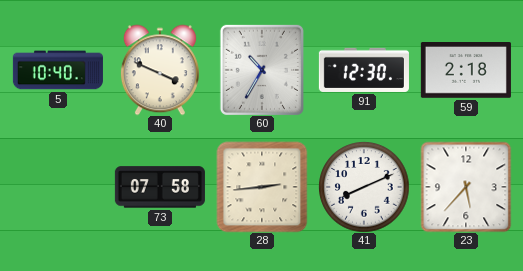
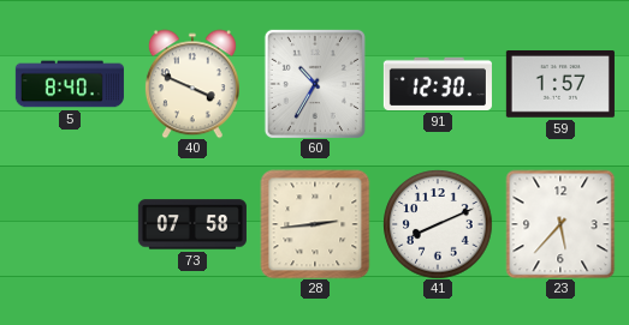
5: 10:40 -> 8:40
59: 2:18 -> 1:57
